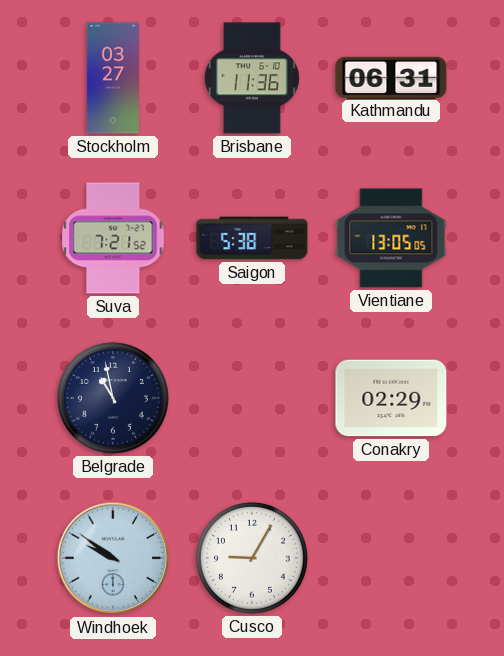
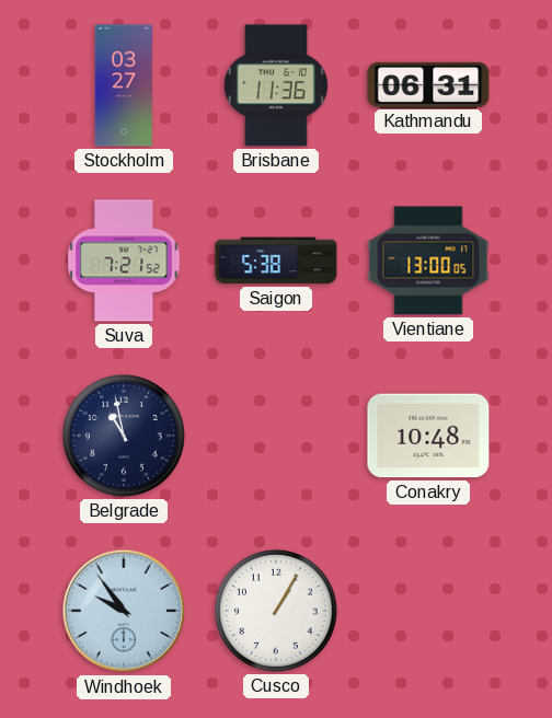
Vientiane: 13:05 -> 13:00
Conakry: 02:29 -> 10:48
Windhoek: 9:51 -> 9:54
Cusco: 9:05 -> 1:05
